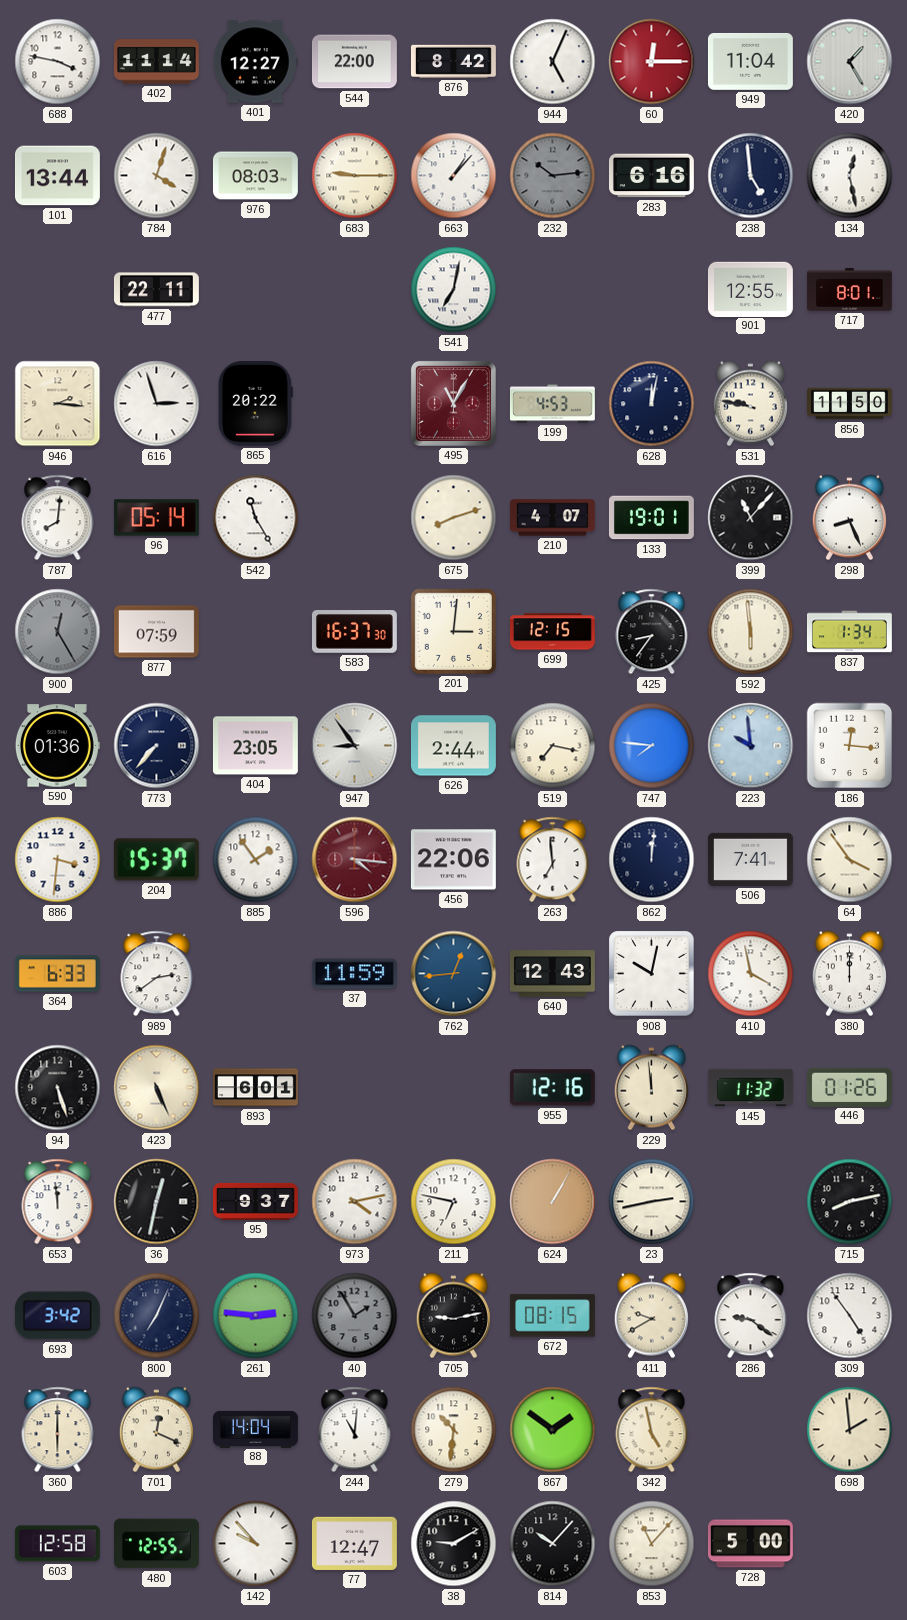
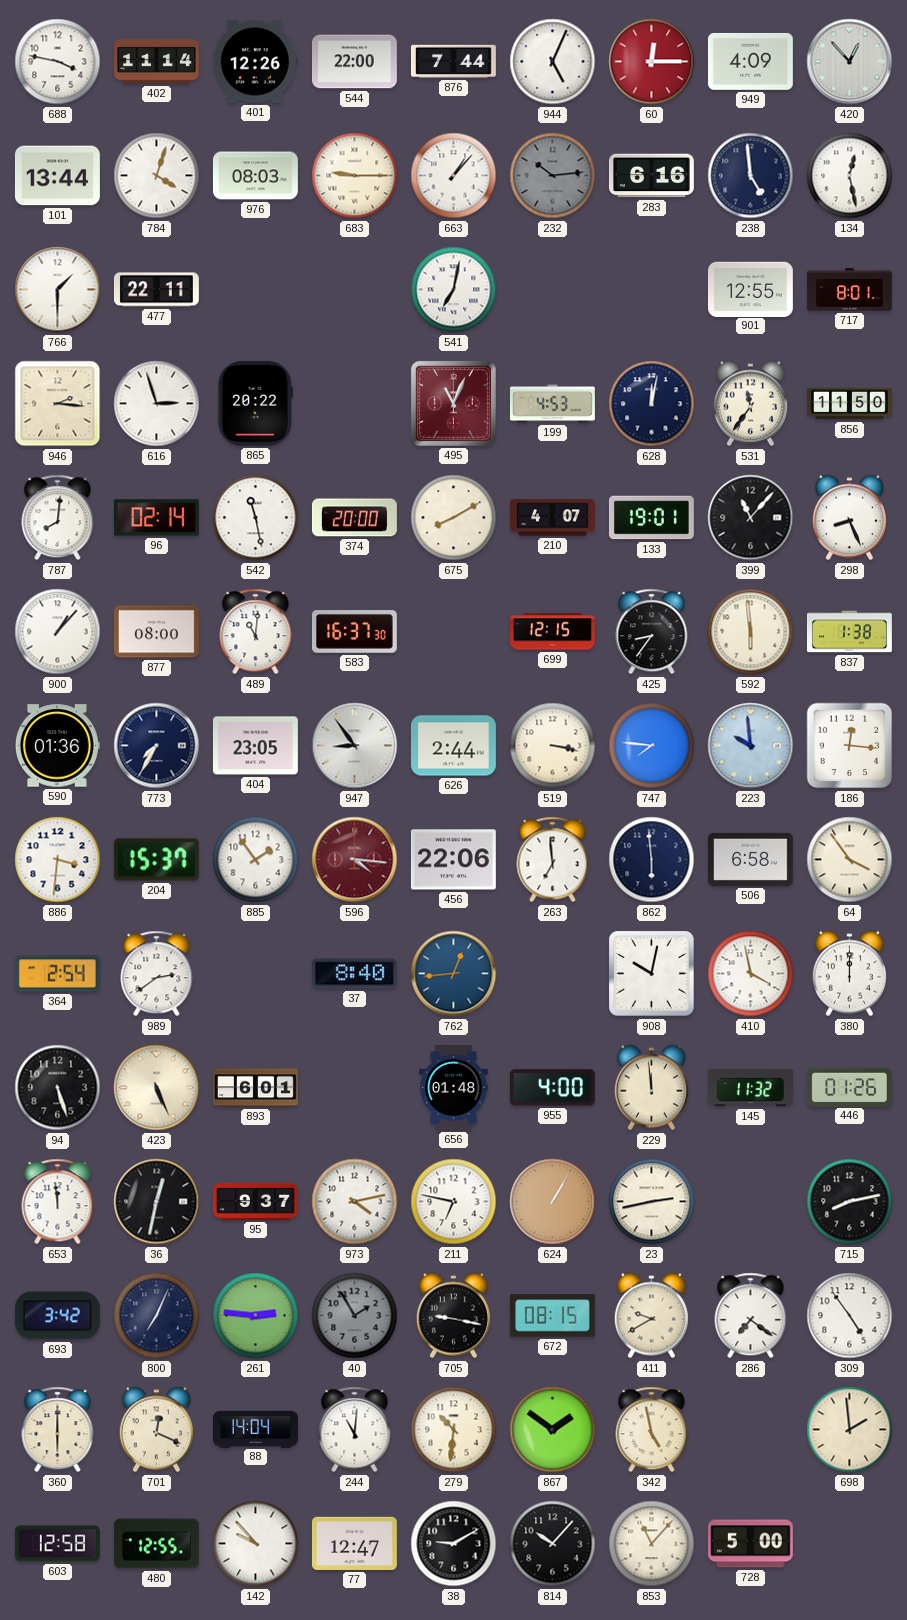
401: 12:27 -> 12:26
876: 8:42 -> 7:44
949: 11:04 -> 4:09
420: 1:25 -> 12:53
766: none -> 1:30
495: 11:05 -> 11:04
531: 9:47 -> 11:36
96: 05:14 -> 02:14
542: 11:25 -> 11:28
374: none -> 20:00
675: 8:12 -> 8:10
900: 12:25 -> 1:07
900 dial: grey -> white
877: 07:59 -> 08:00
489: none -> 11:01
201: 3:01 -> none
837: 1:34 -> 1:38
773: 7:37 -> 7:35
519: 7:17 -> 3:17
862: 12:01 -> 5:59
506: 7:41 -> 6:58
364: 6:33 -> 2:54
37: 11:59 -> 8:40
640: 12:43 -> none
656: none -> 01:48
955: 12:16 -> 4:00
705: 9:13 -> 9:17
286: 9:21 -> 7:21
